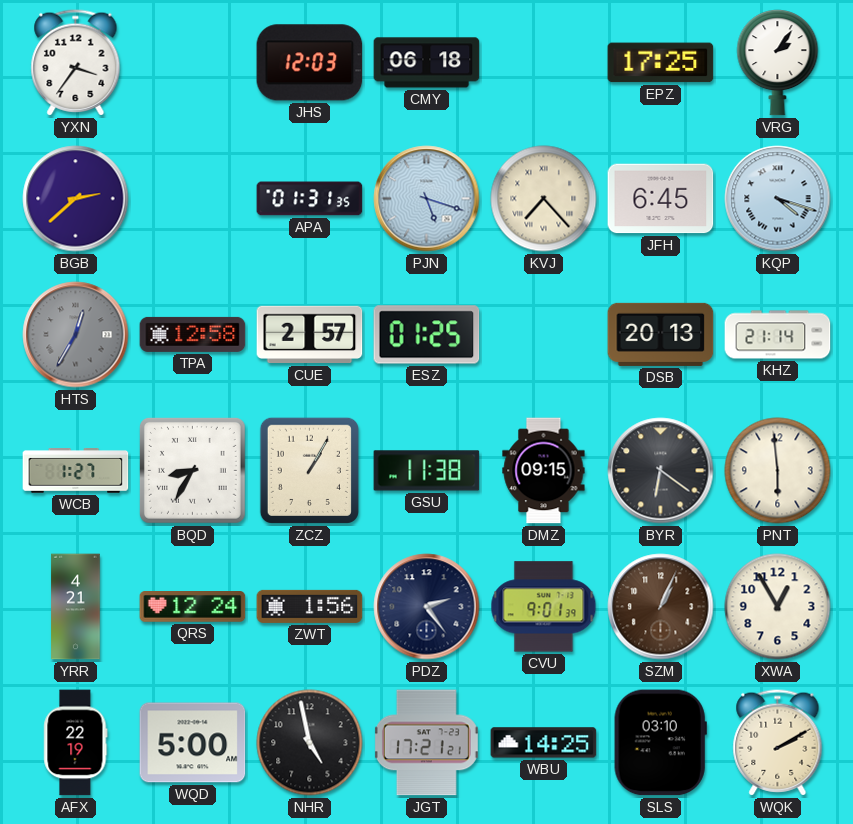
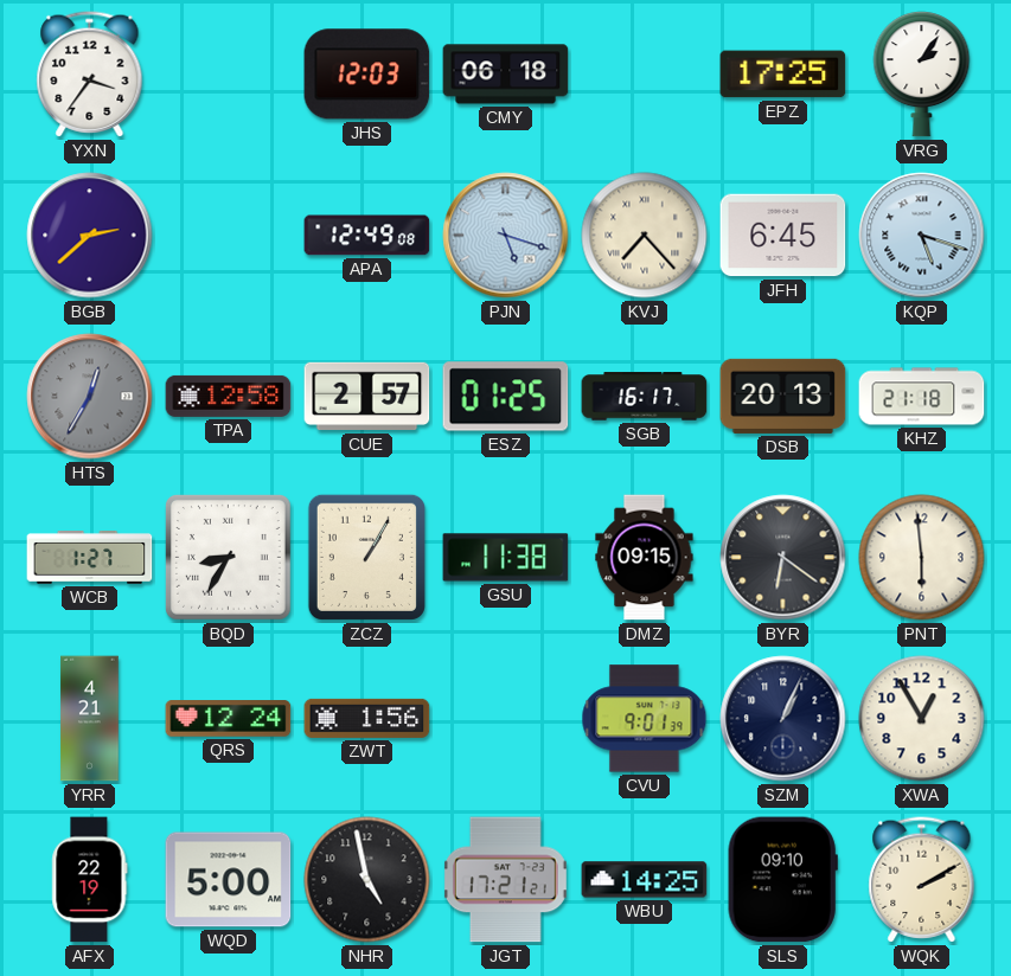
APA: 01:31 -> 12:49
KQP: 4:18 -> 5:18
SGB: none -> 16:17
KHZ: 21:14 -> 21:18
PDZ: 2:24 -> none
SZM dial: brown -> navy
SLS: 03:10 -> 09:10
